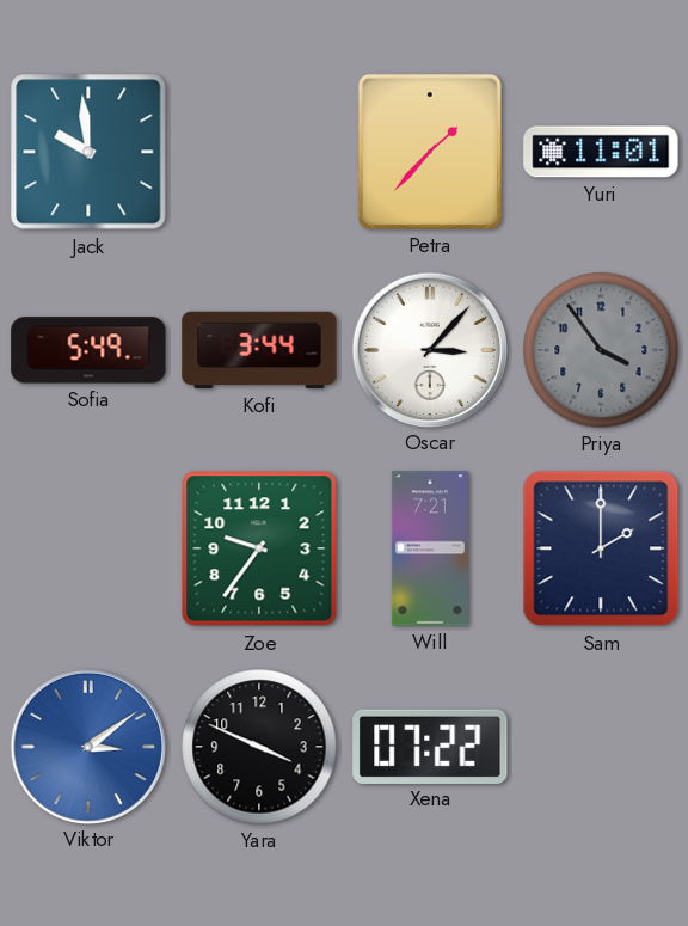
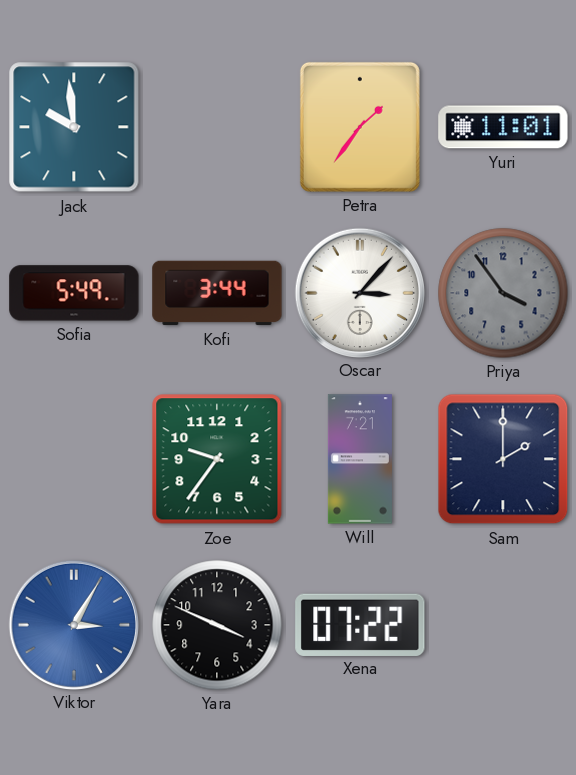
Petra: 1:37 -> 1:36
Viktor: 3:09 -> 3:05
